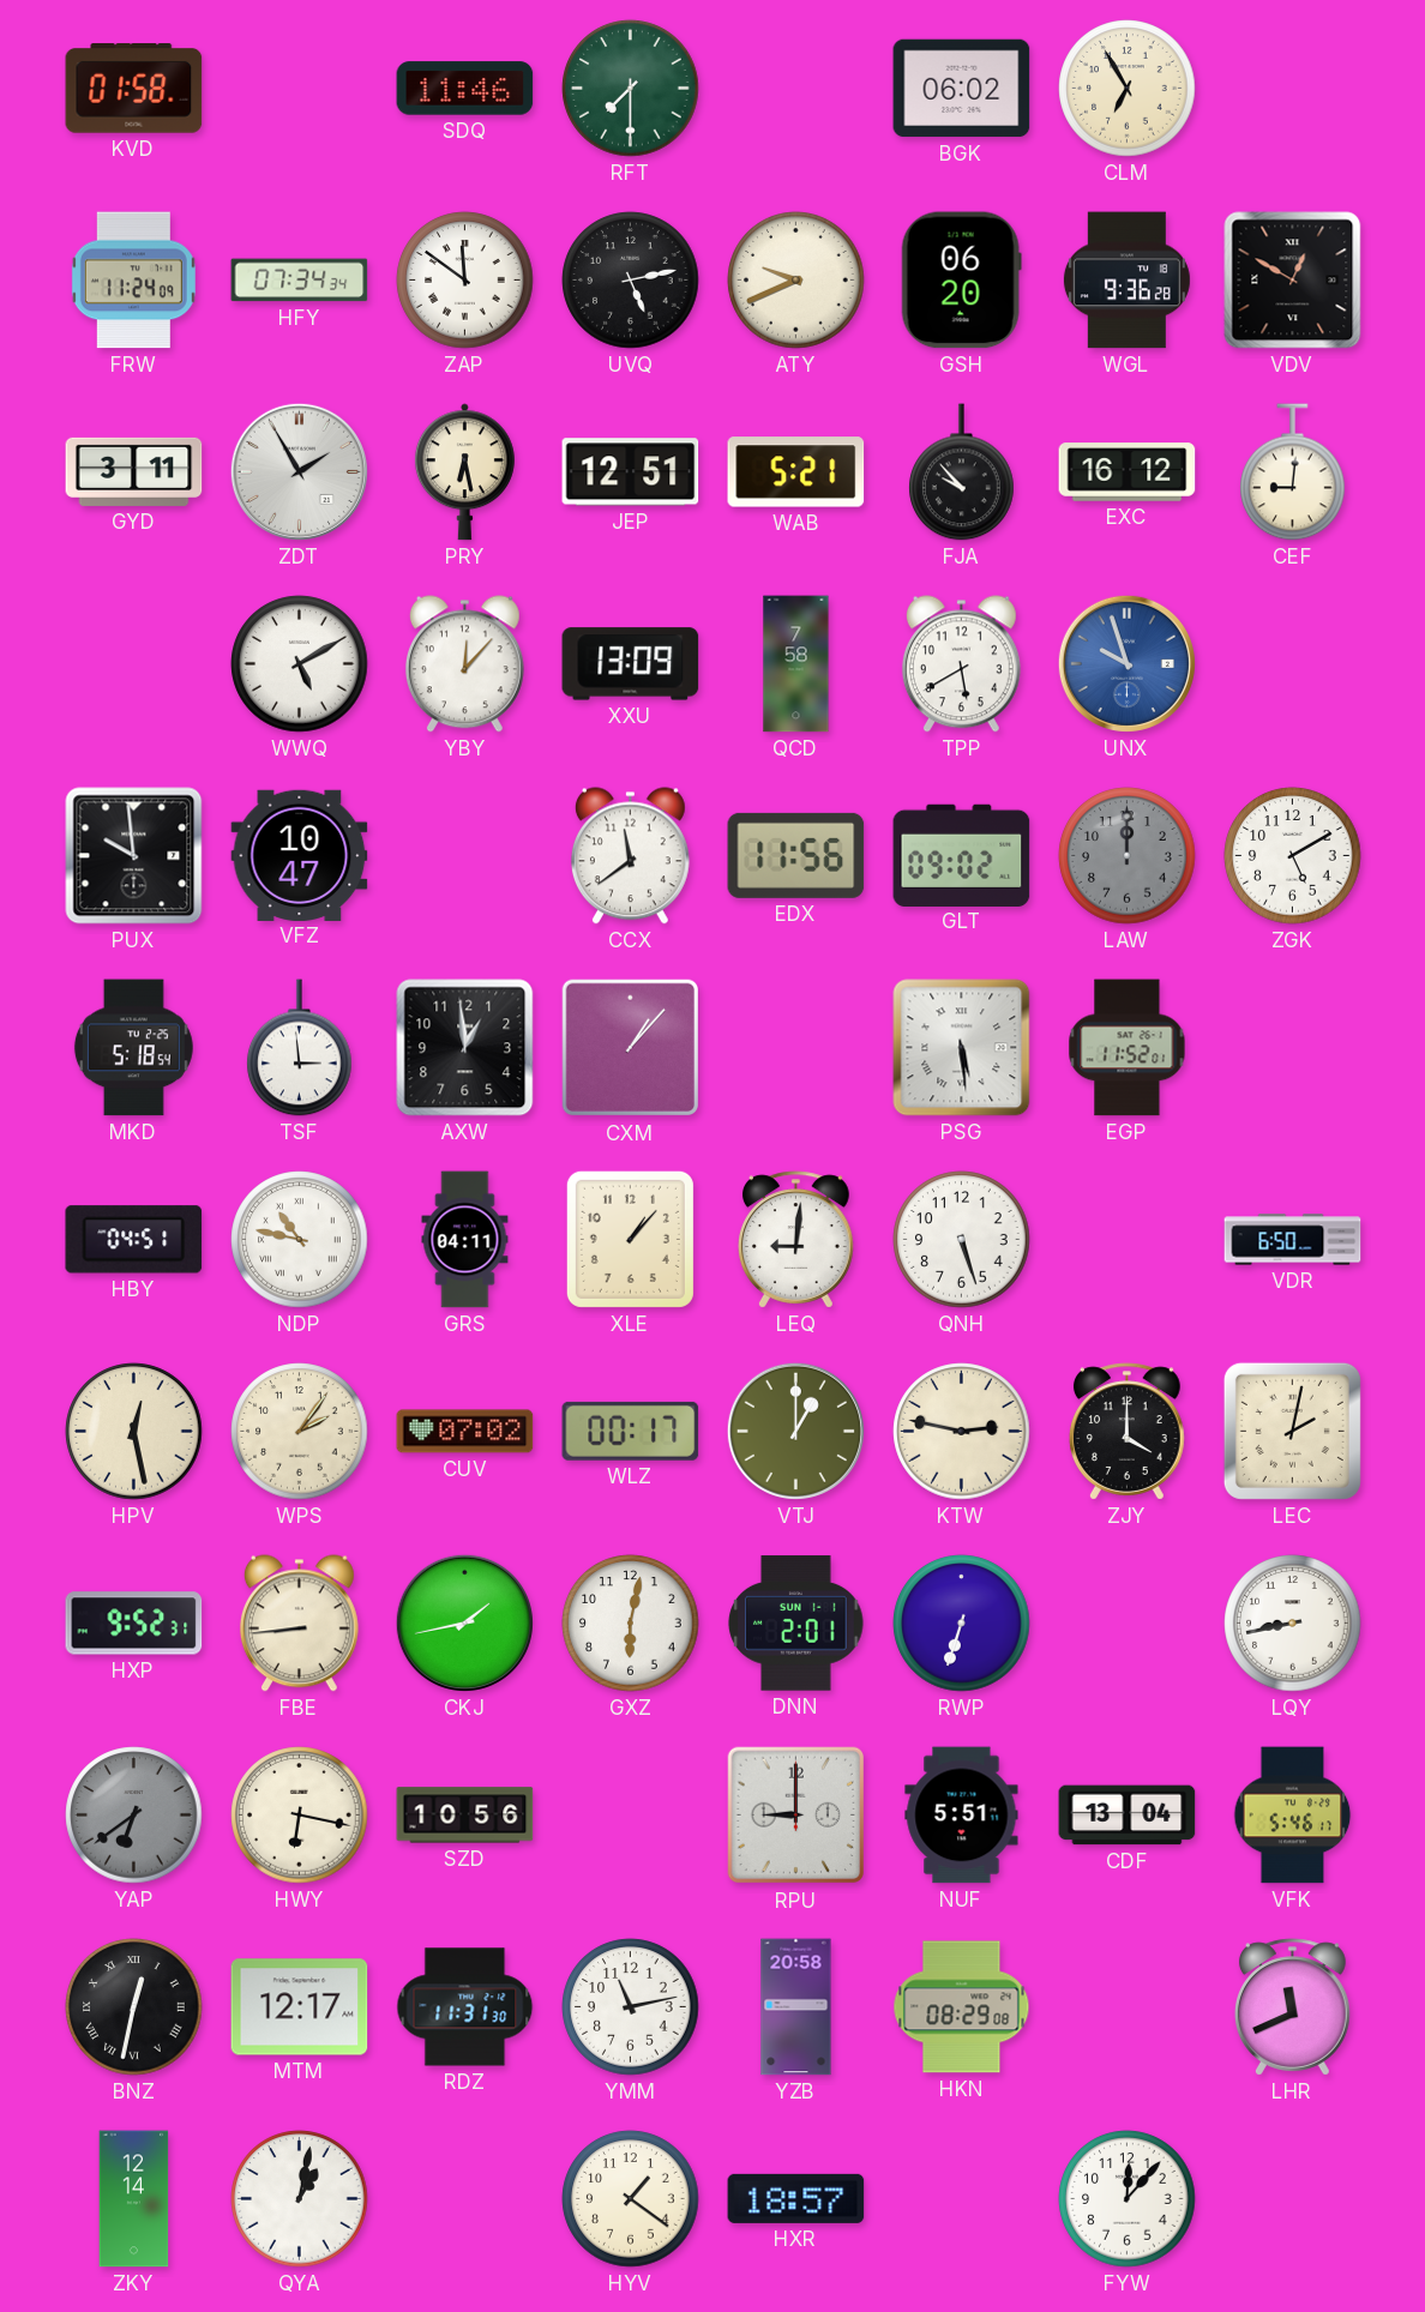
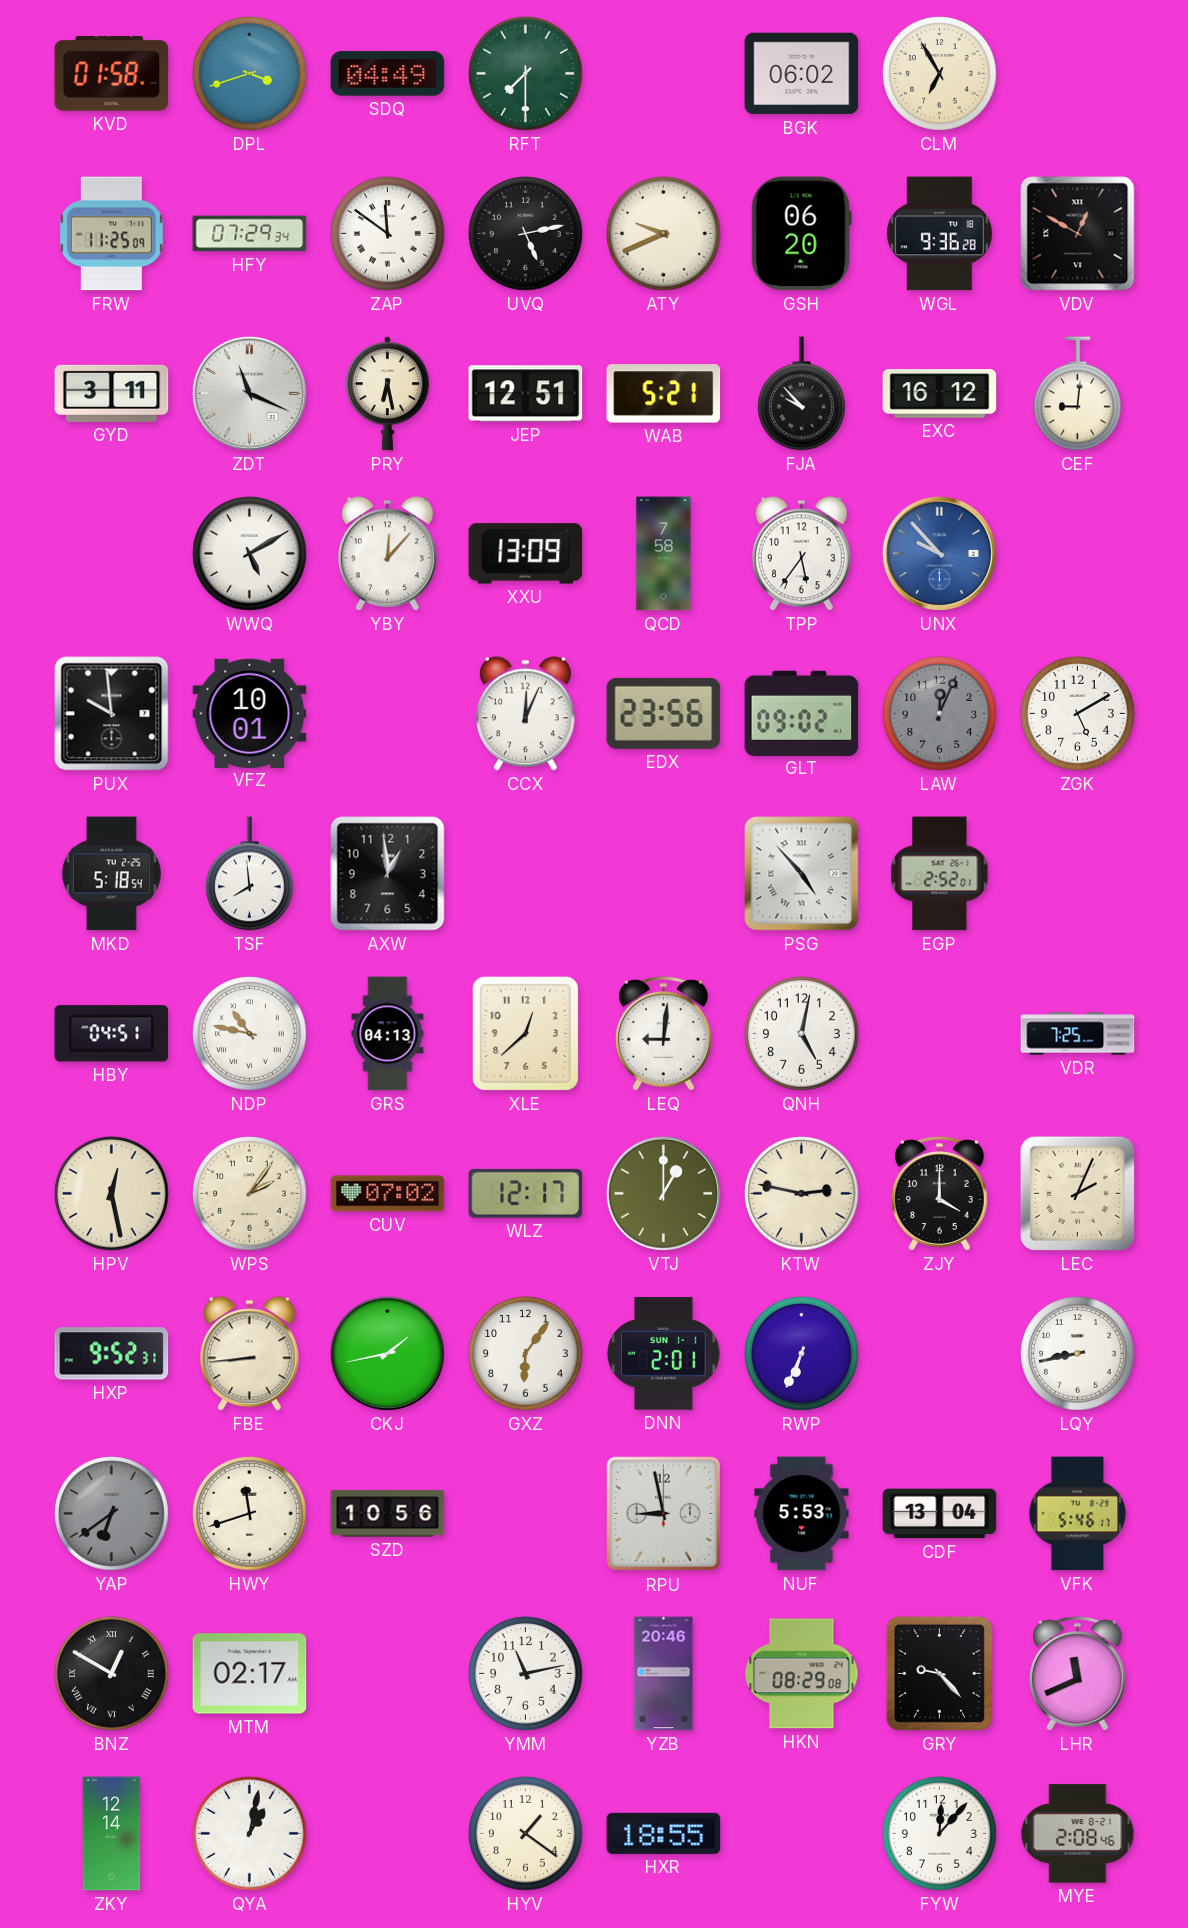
DPL: none -> 3:42
SDQ: 11:46 -> 04:49
FRW: 11:24 -> 11:25
HFY: 07:34 -> 07:29
ZDT: 1:55 -> 11:19
TPP: 5:40 -> 5:36
UNX: 9:57 -> 9:53
VFZ: 10:47 -> 10:01
CCX: 11:39 -> 12:04
EDX: 11:56 -> 23:56
LAW: 12:00 -> 12:04
TSF: 2:59 -> 7:59
CXM: 1:07 -> none
PSG: 5:29 -> 4:53
EGP: 11:52 -> 2:52
GRS: 04:11 -> 04:13
XLE: 1:07 -> 12:38
QNH: 5:27 -> 5:02
VDR: 6:50 -> 7:25
WLZ: 00:17 -> 12:17
LEC: 2:02 -> 2:04
GXZ: 6:02 -> 6:06
RWP: 6:33 -> 6:34
HWY: 6:17 -> 11:42
RPU: 9:00 -> 8:58
NUF: 5:51 -> 5:53
BNZ: 12:32 -> 12:50
MTM: 12:17 -> 02:17
RDZ: 11:31 -> none
YZB: 20:58 -> 20:46
GRY: none -> 9:23
HXR: 18:57 -> 18:55
MYE: none -> 2:08
